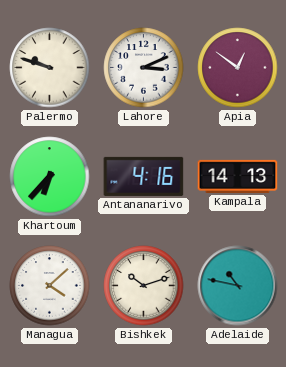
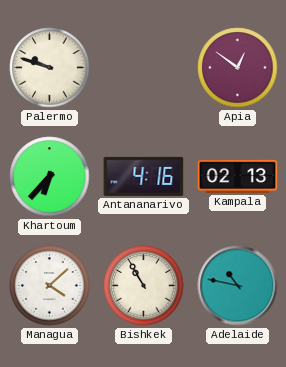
Lahore: 3:11 -> none
Kampala: 14:13 -> 02:13
Bishkek: 10:12 -> 10:55
